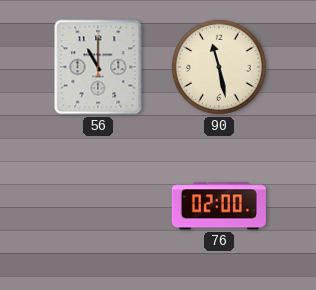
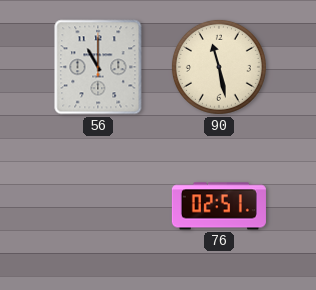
76: 02:00 -> 02:51
